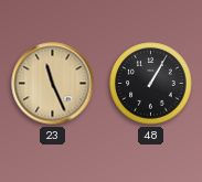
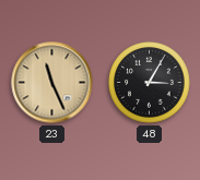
48: 1:05 -> 3:05
